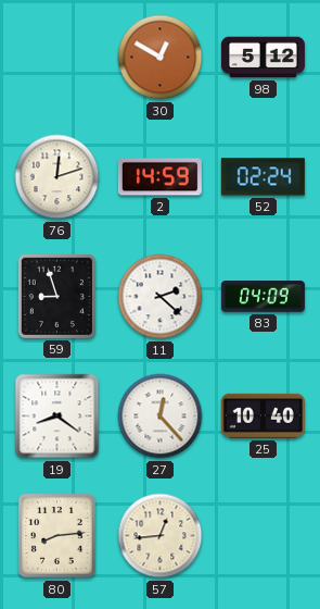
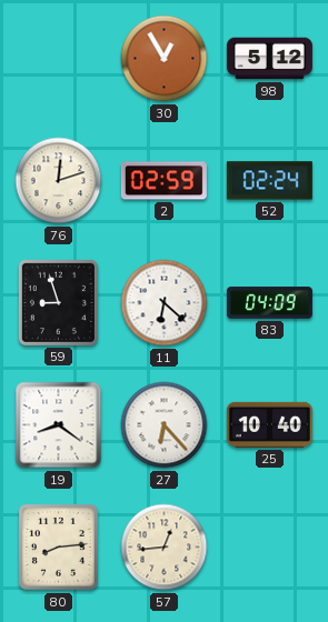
30: 12:50 -> 12:55
2: 14:59 -> 02:59
11: 2:22 -> 6:22
27: 12:23 -> 6:23
